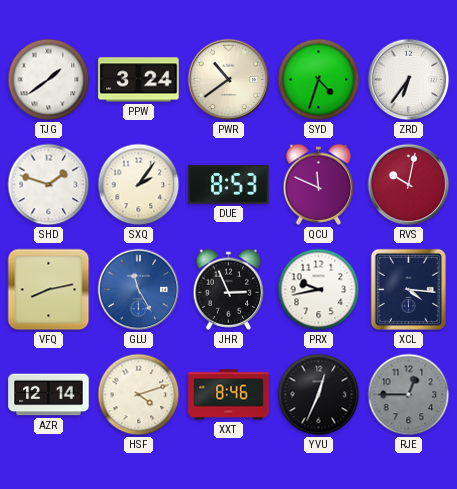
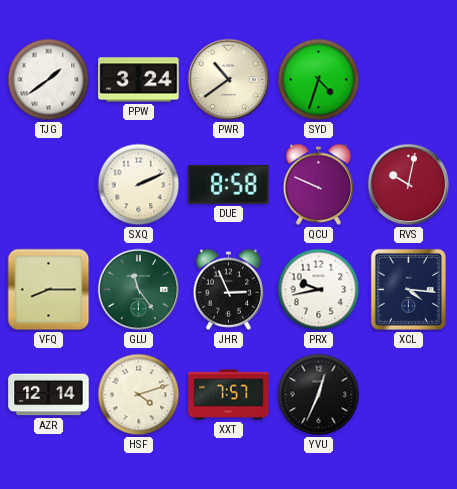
ZRD: 6:36 -> none
SHD: 1:48 -> none
SXQ: 2:06 -> 2:11
DUE: 8:53 -> 8:58
QCU: 11:49 -> 9:49
VFQ: 8:13 -> 8:15
GLU: 11:25 -> 11:24
GLU dial: blue -> green
XXT: 8:46 -> 7:57
RJE: 12:45 -> none
